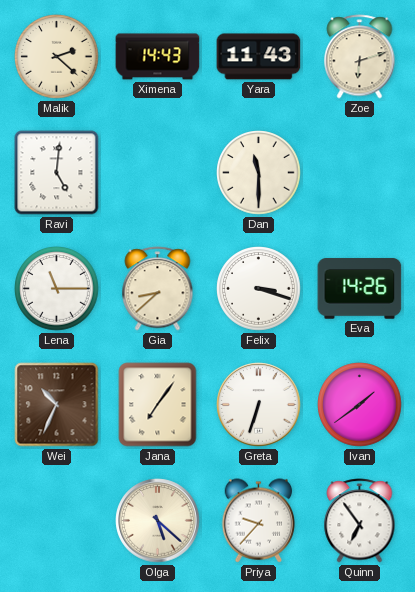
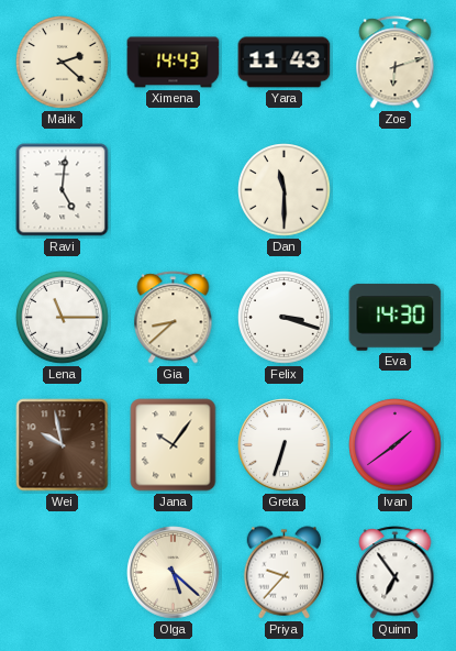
Eva: 14:26 -> 14:30
Wei: 10:34 -> 9:58
Jana: 7:06 -> 10:06
